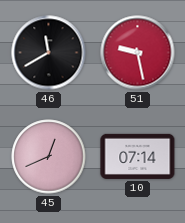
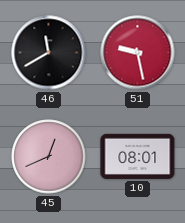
10: 07:14 -> 08:01
